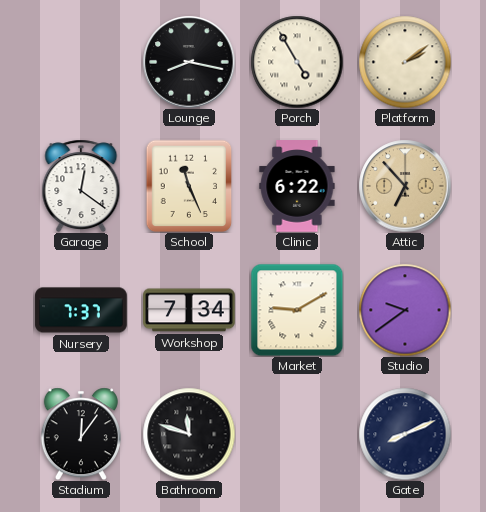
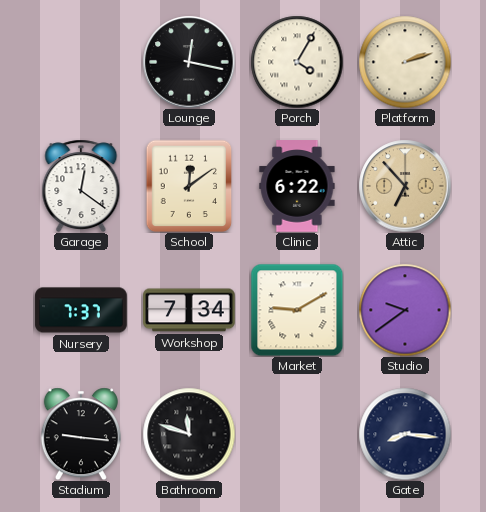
Lounge: 8:17 -> 12:17
Porch: 4:55 -> 4:05
Platform: 2:09 -> 2:12
School: 11:26 -> 12:09
Stadium: 12:06 -> 9:16
Gate: 8:11 -> 8:16
